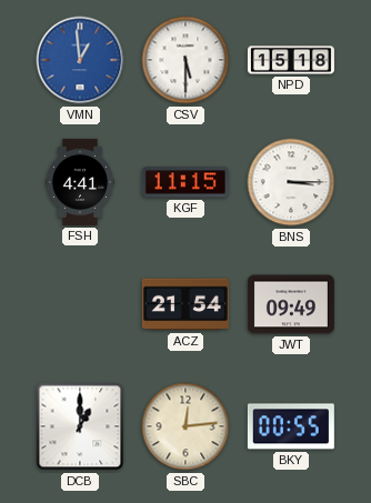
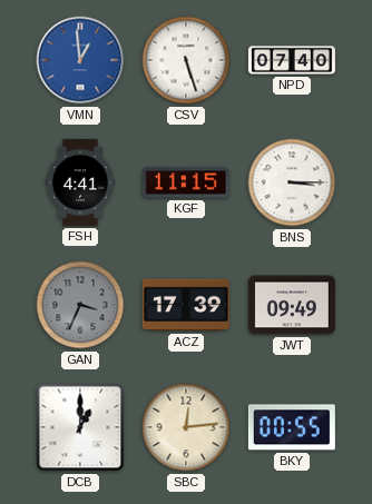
CSV: 5:30 -> 5:27
NPD: 15:18 -> 07:40
GAN: none -> 3:34
ACZ: 21:54 -> 17:39
